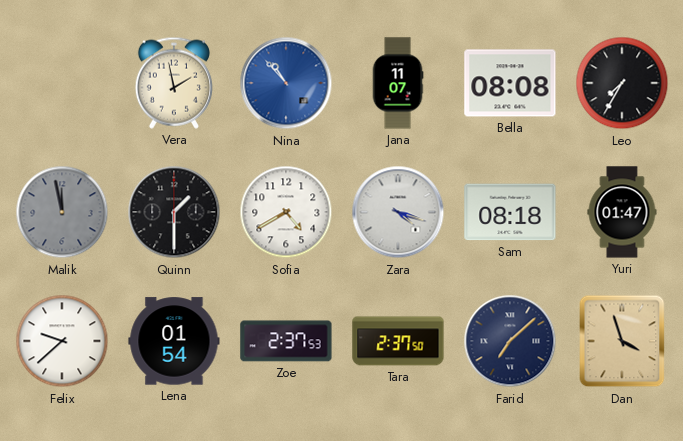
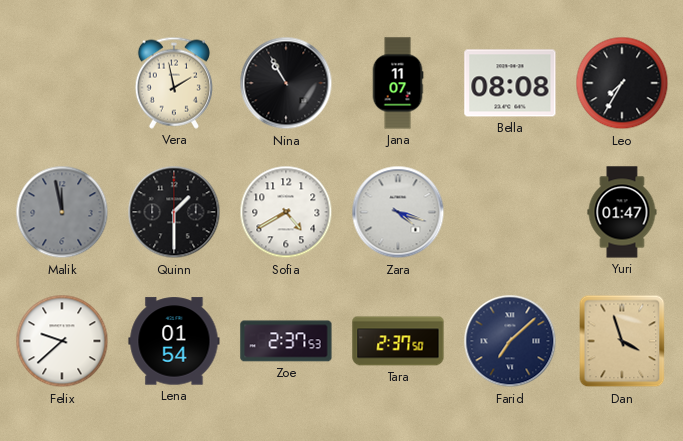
Nina: 10:53 -> 10:55
Nina dial: blue -> black
Sam: 08:18 -> none
